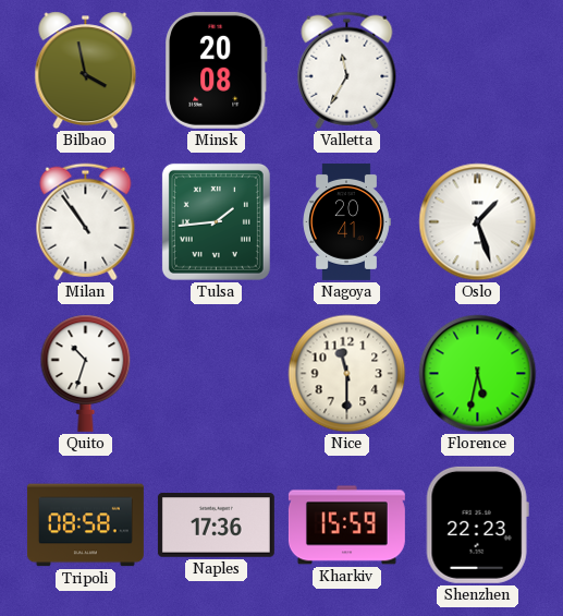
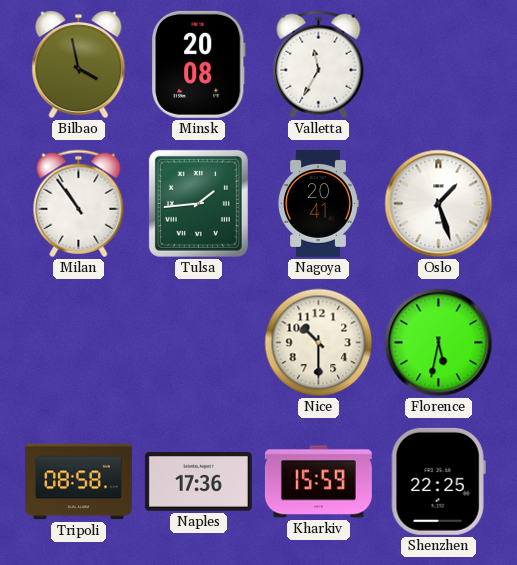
Quito: 10:33 -> none
Nice: 11:30 -> 10:30
Shenzhen: 22:23 -> 22:25
